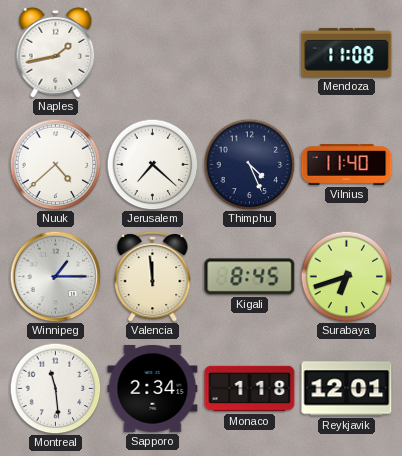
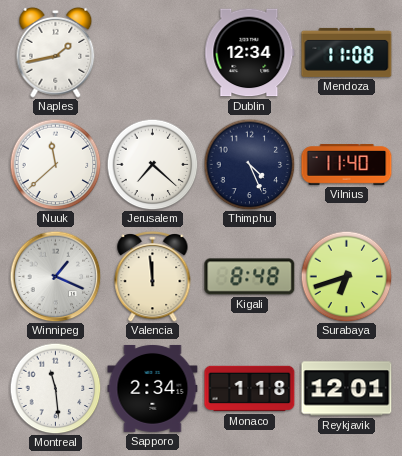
Dublin: none -> 12:34
Nuuk: 4:38 -> 11:38
Winnipeg: 1:15 -> 1:19
Kigali: 8:45 -> 8:48
